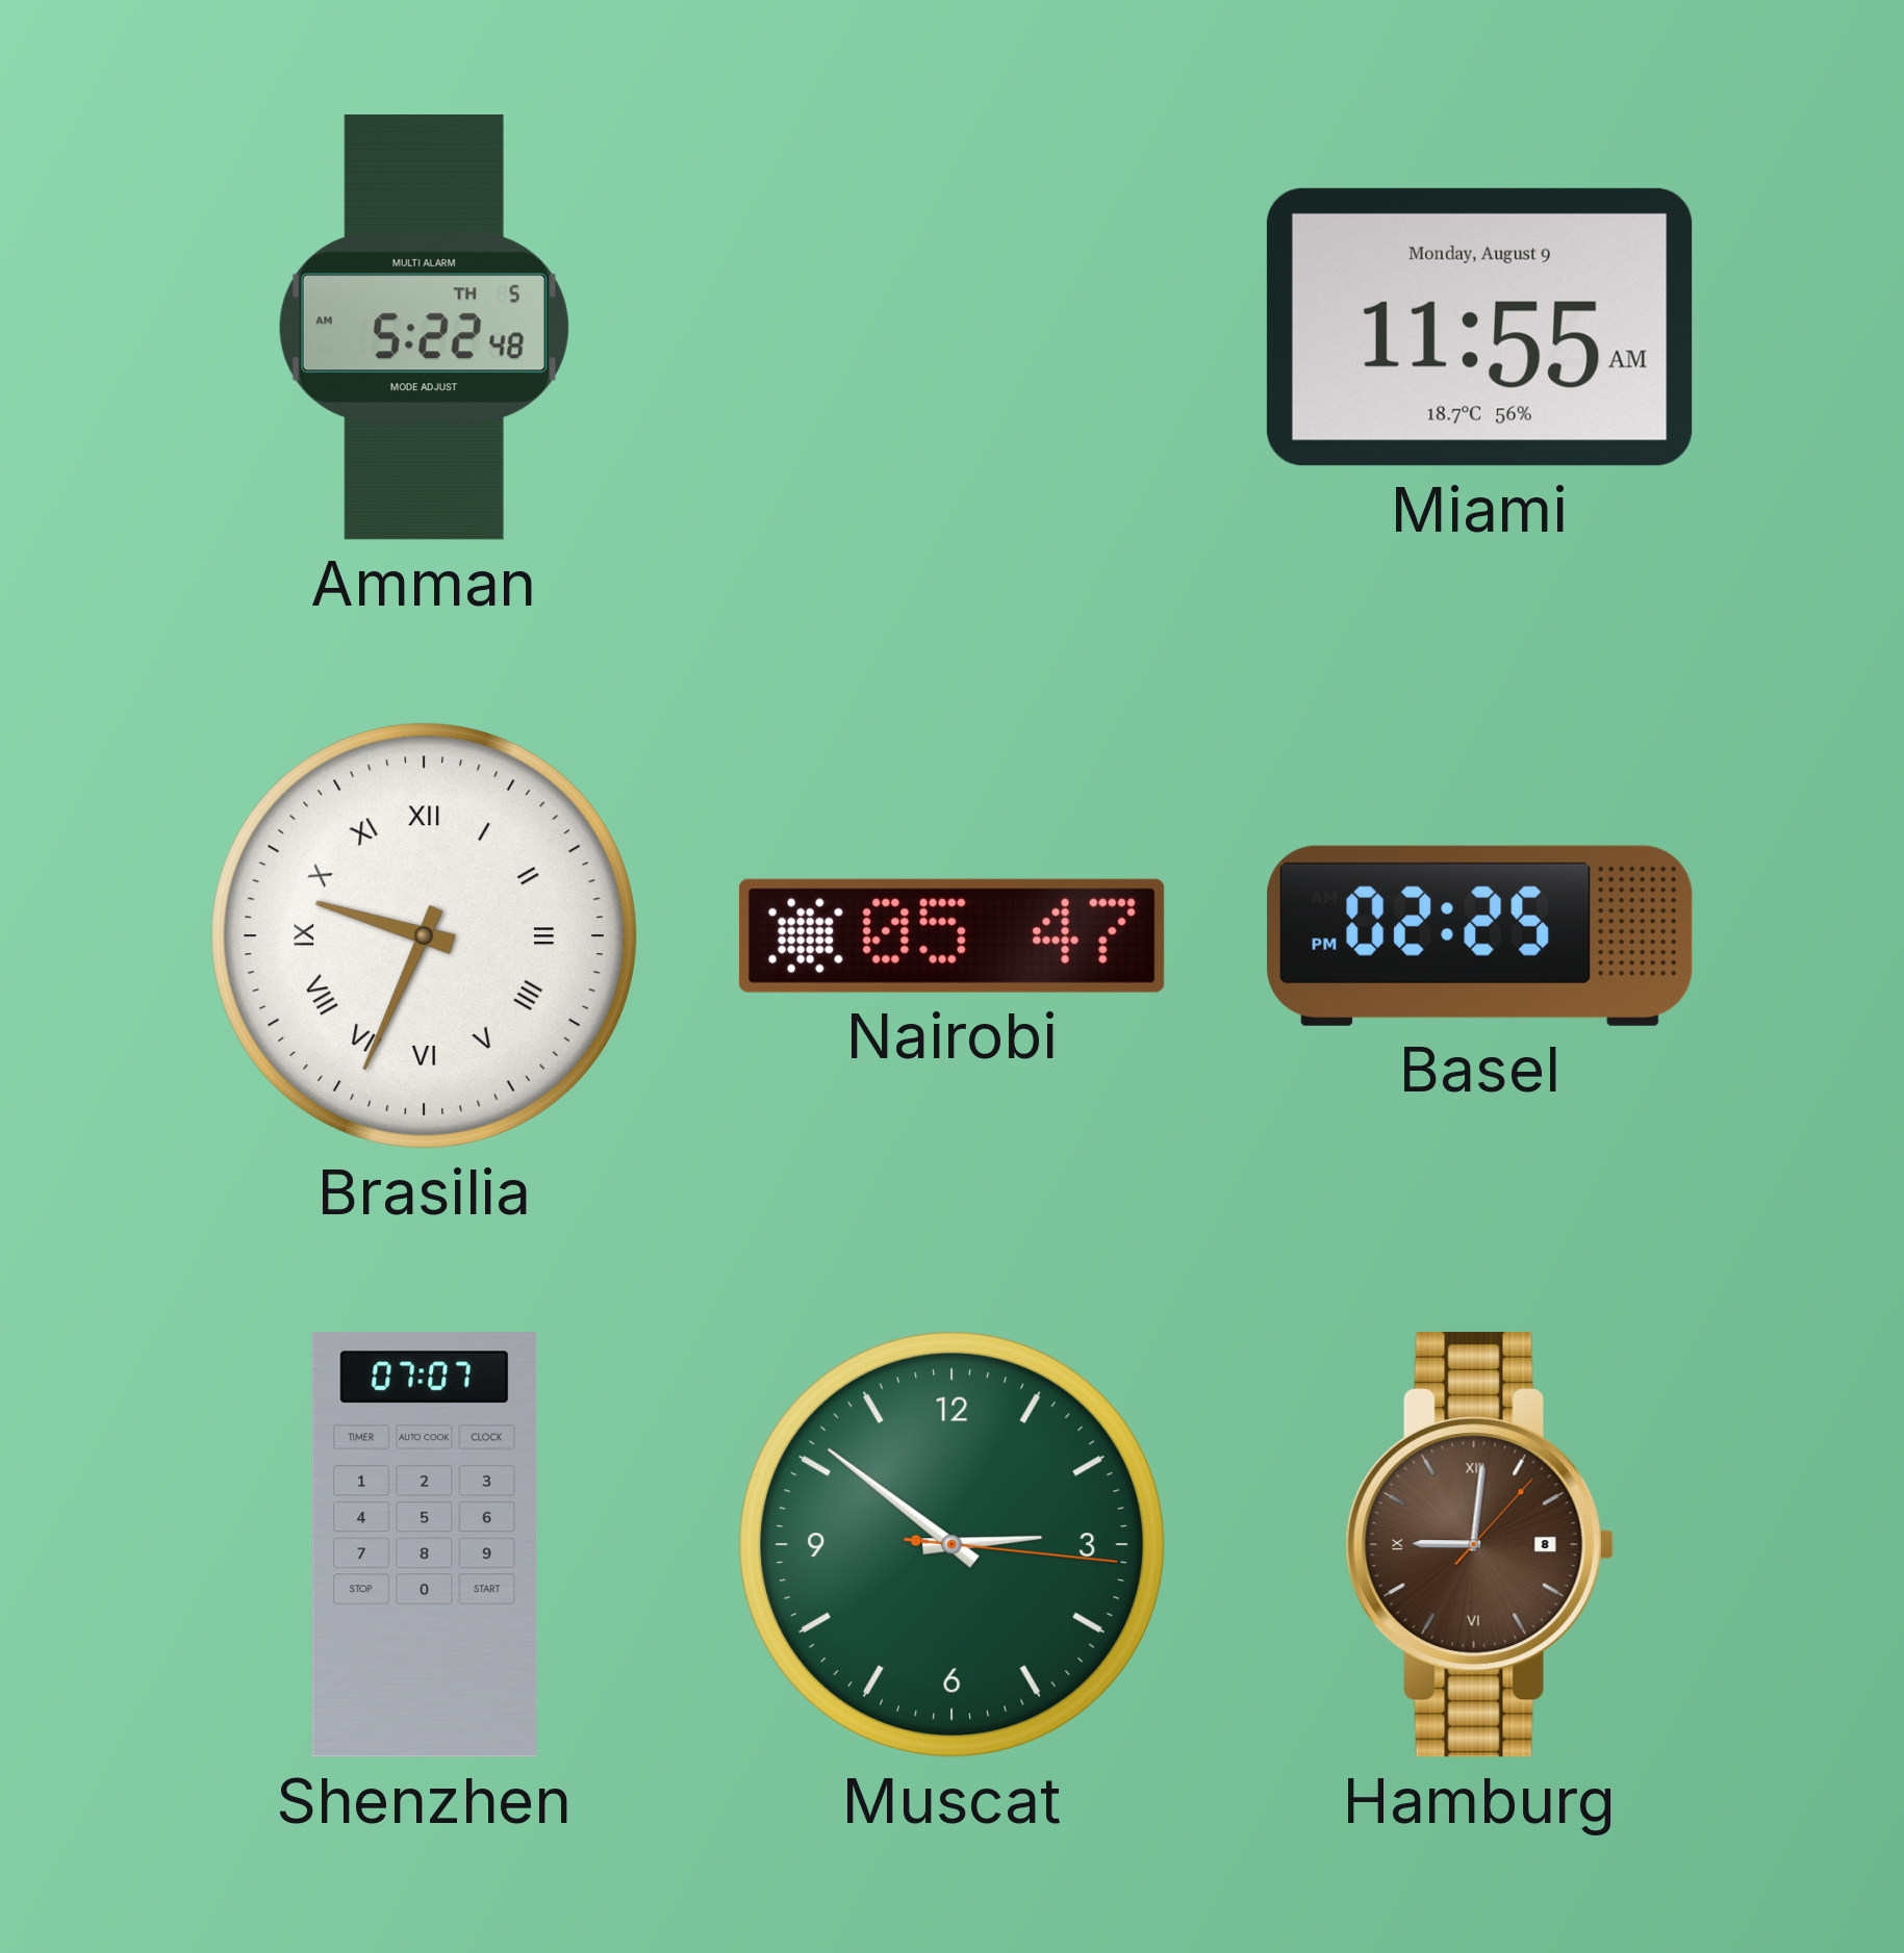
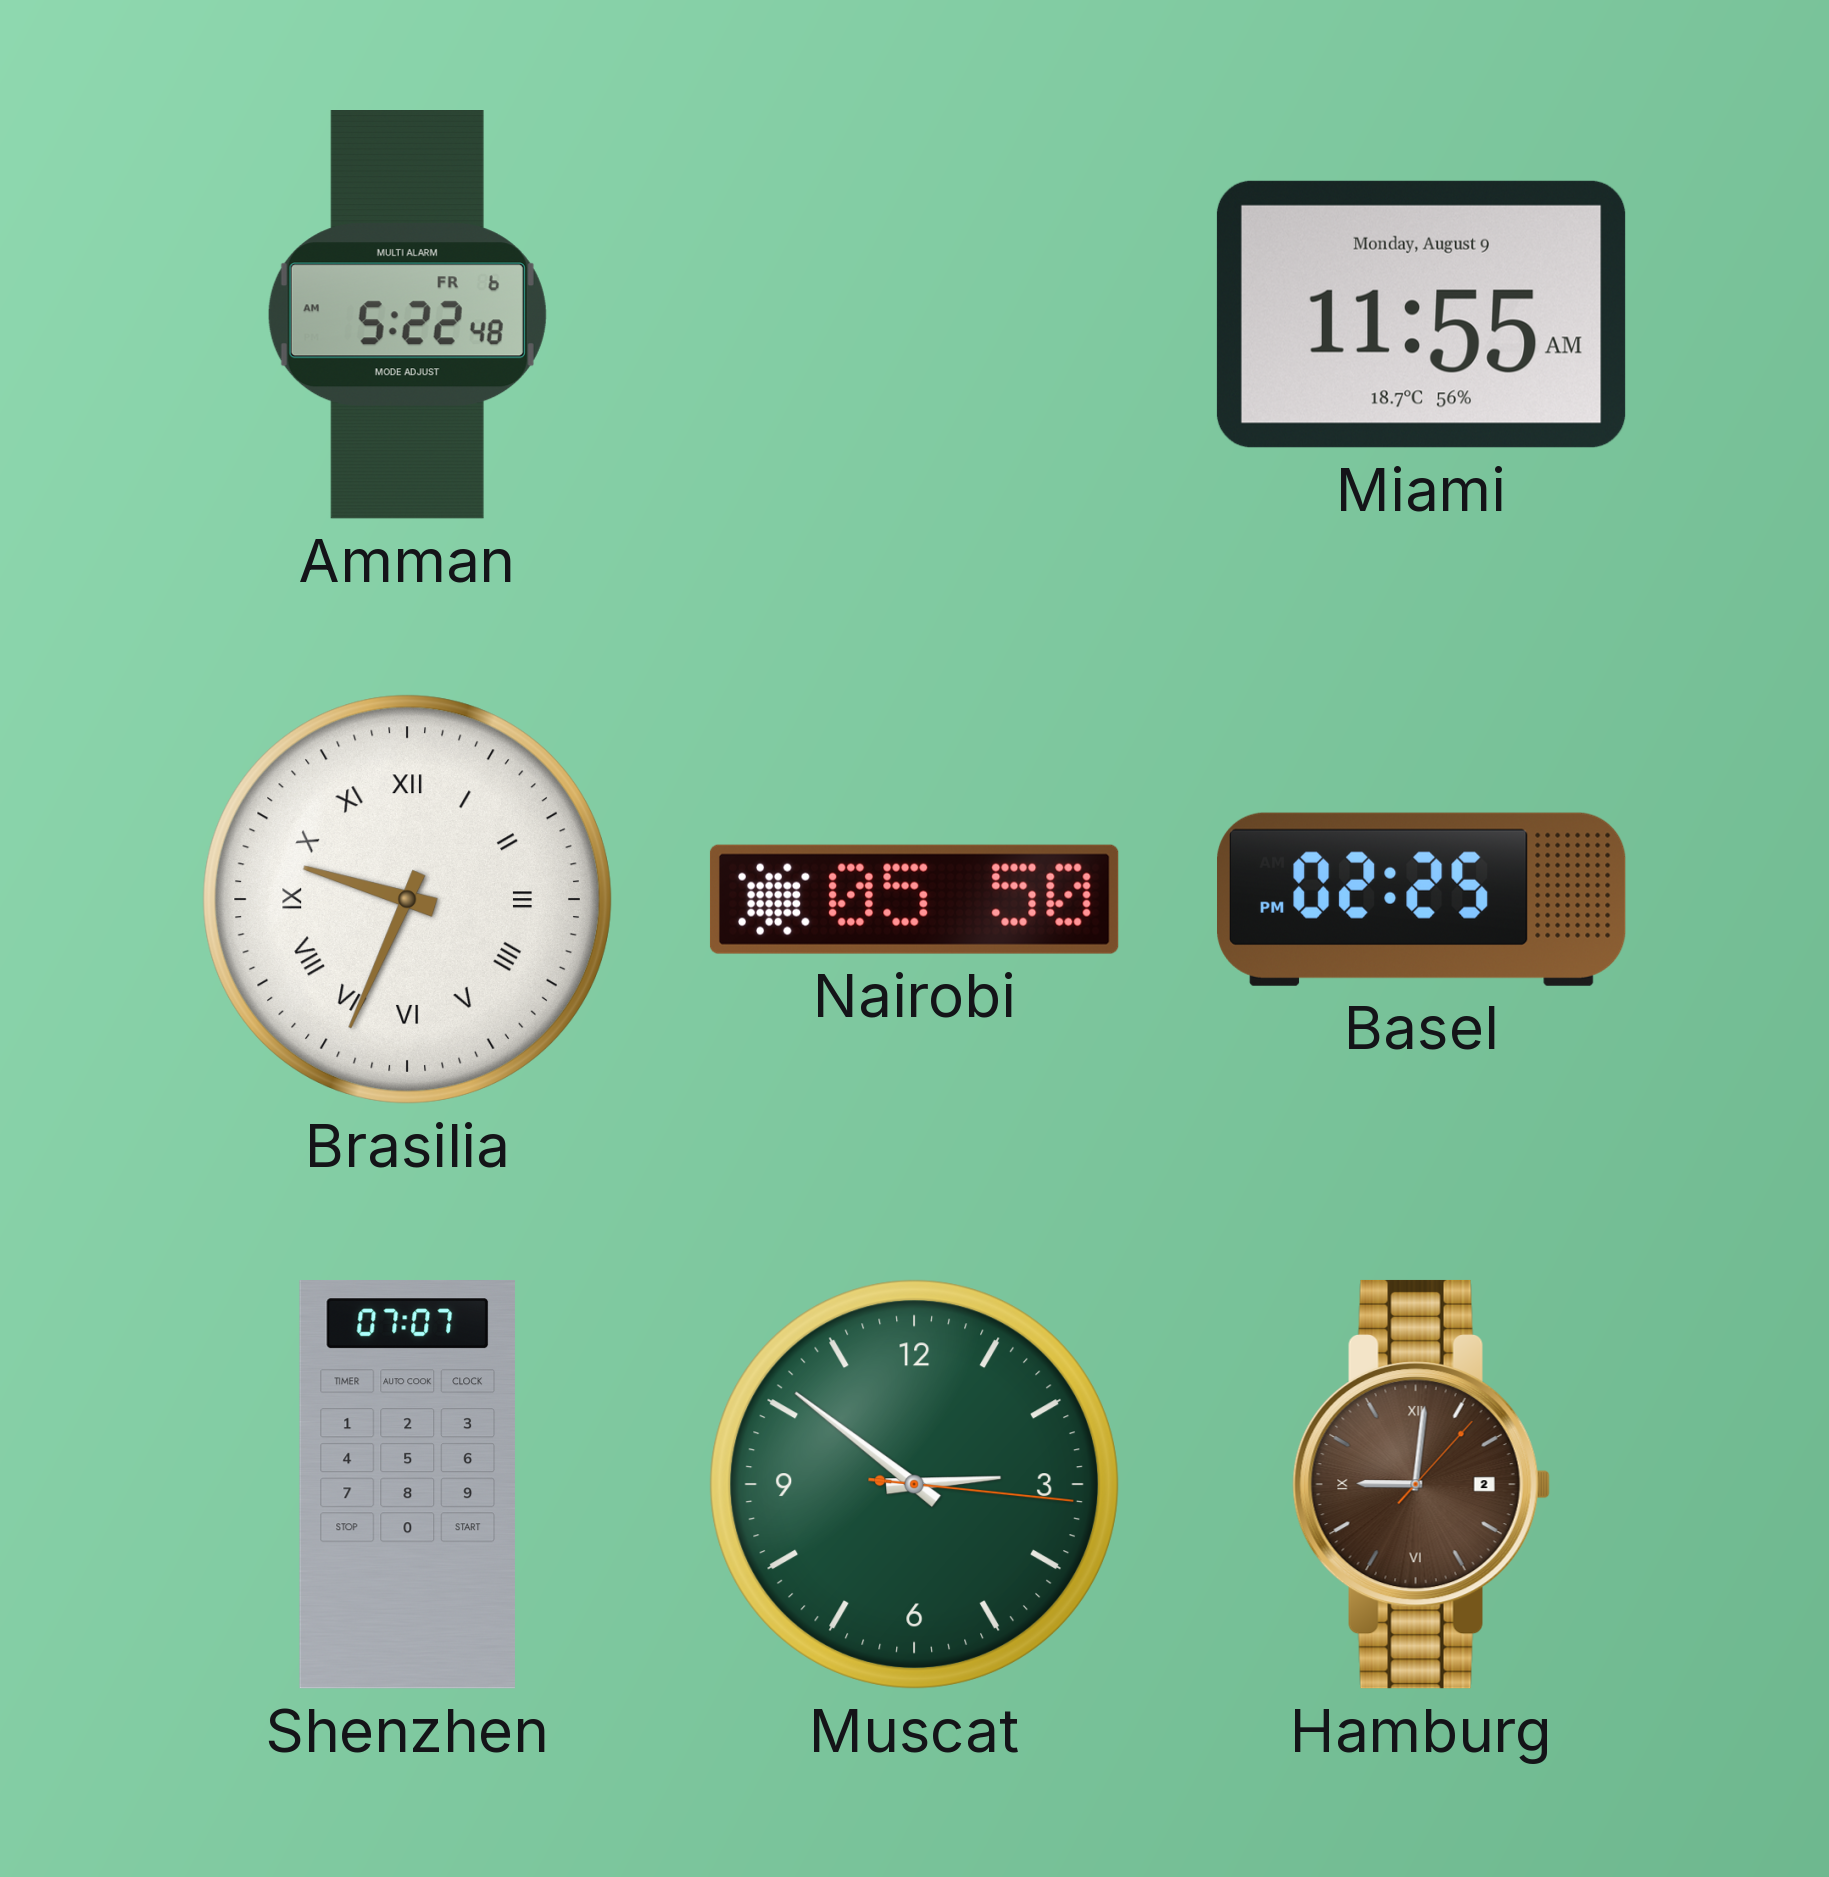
Amman date: TH 5 -> FR 6
Nairobi: 05:47 -> 05:50
Hamburg date: 8 -> 2
